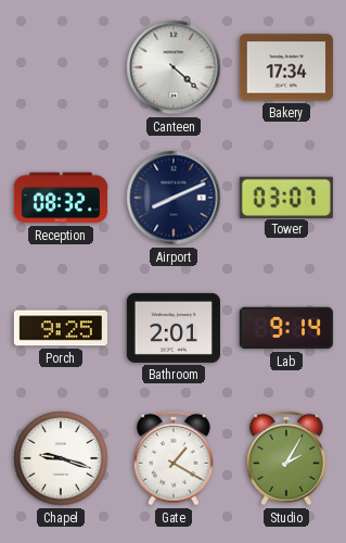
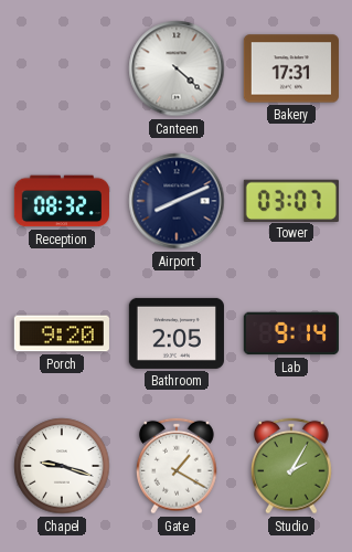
Bakery: 17:34 -> 17:31
Porch: 9:25 -> 9:20
Bathroom: 2:01 -> 2:05
